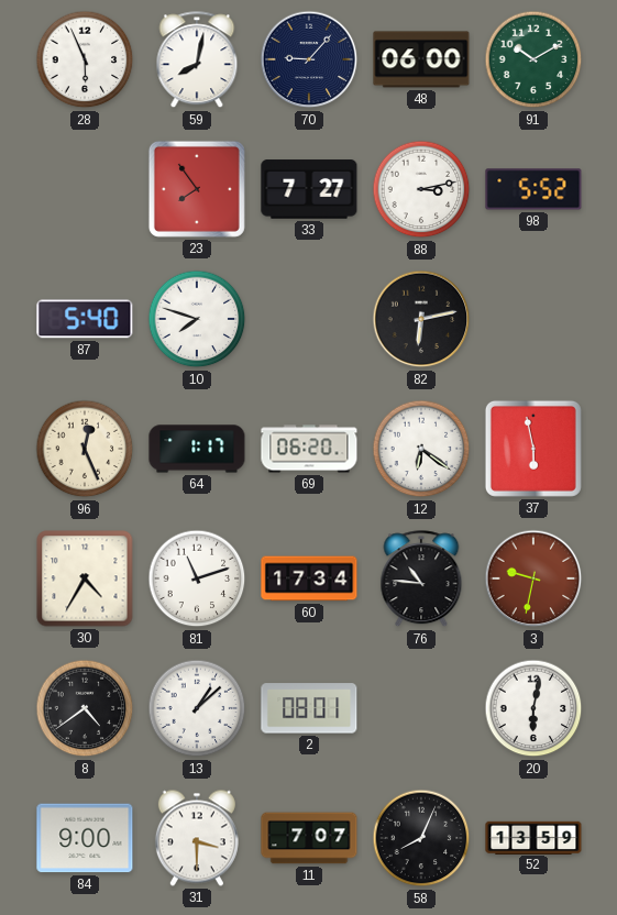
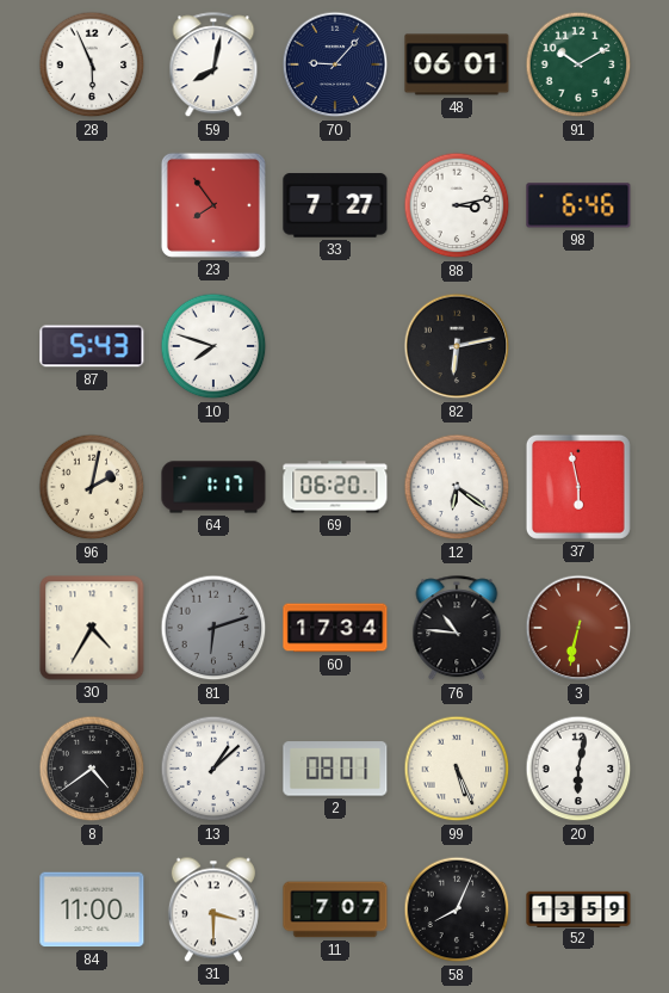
48: 06:00 -> 06:01
98: 5:52 -> 6:46
87: 5:40 -> 5:43
96: 12:26 -> 2:02
81: 11:12 -> 6:12
81 dial: white -> grey
3: 9:32 -> 6:32
99: none -> 5:26
84: 9:00 -> 11:00
